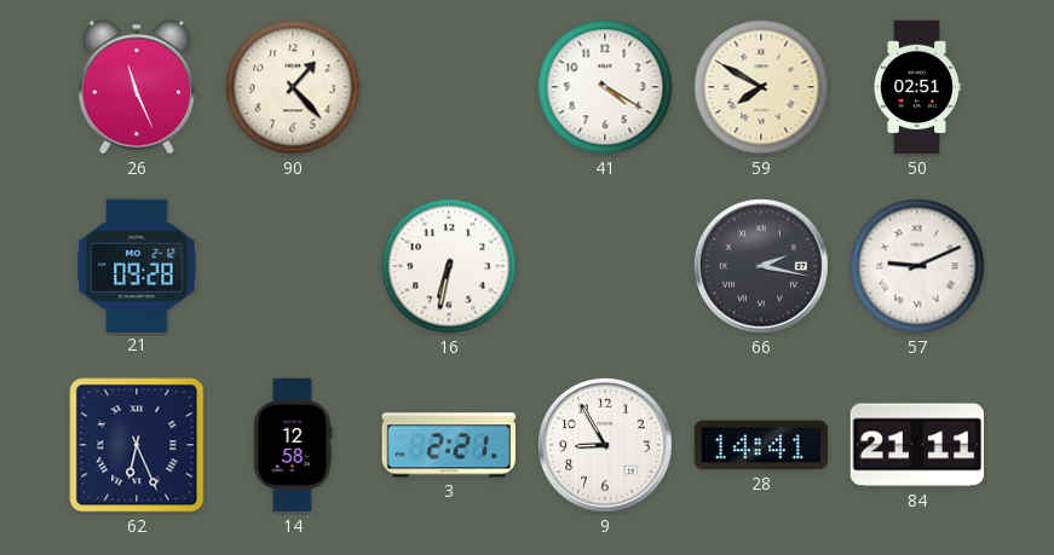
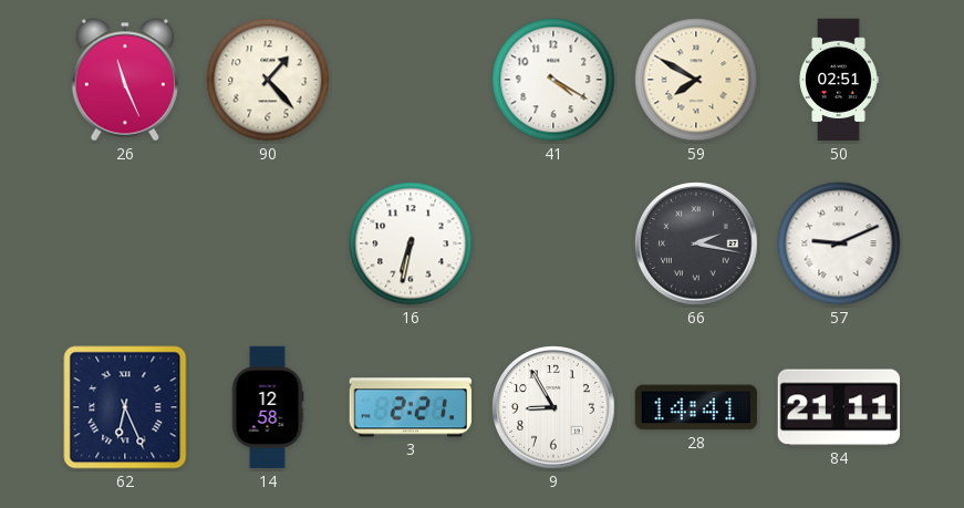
21: 09:28 -> none
